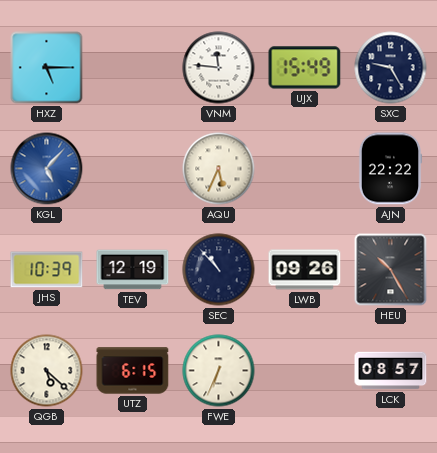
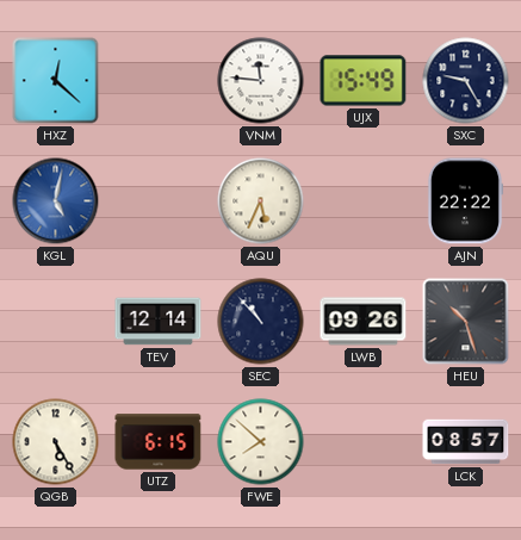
HXZ: 5:15 -> 12:22
KGL: 5:07 -> 5:02
JHS: 10:39 -> none
TEV: 12:19 -> 12:14
HEU: 10:25 -> 10:27
QGB: 5:22 -> 5:25
FWE: 6:34 -> 7:52
